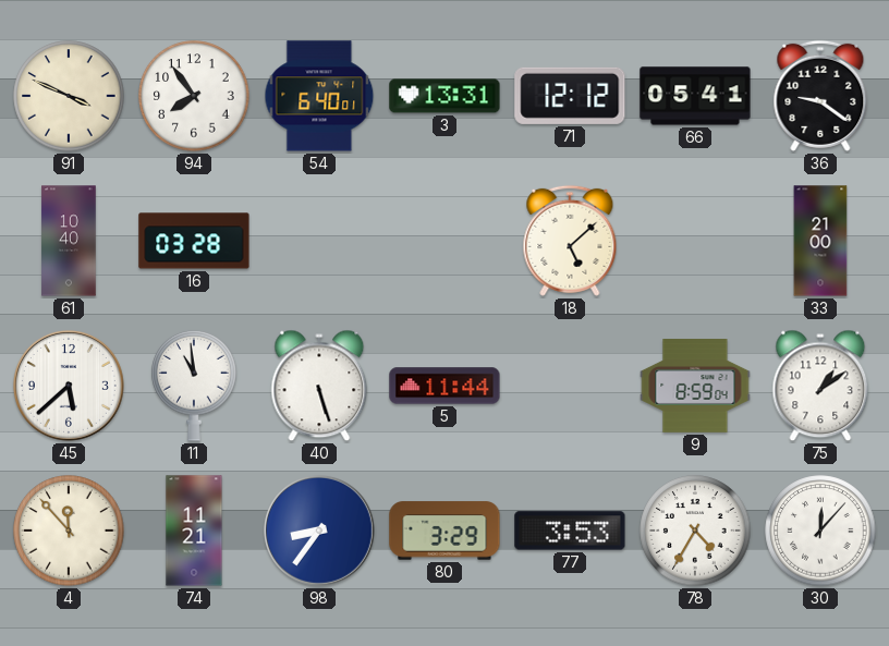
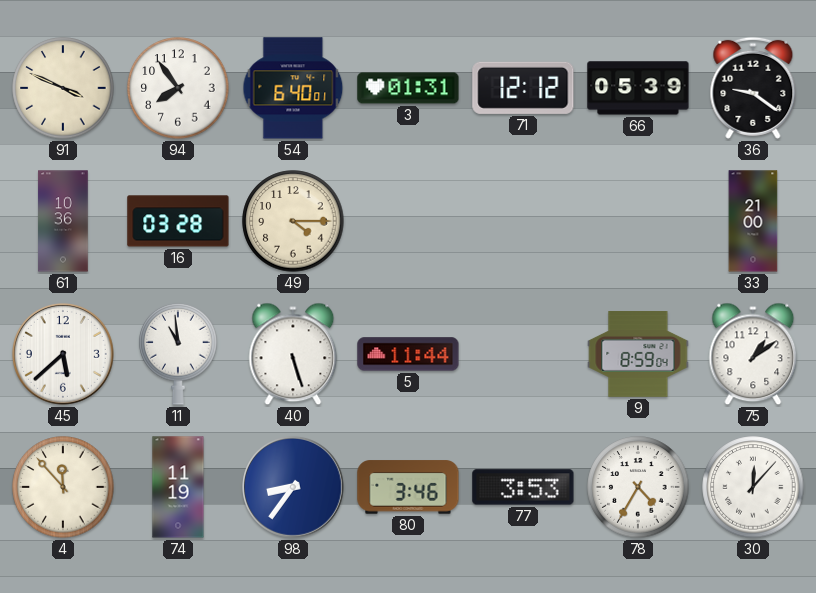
3: 13:31 -> 01:31
66: 05:41 -> 05:39
61: 10:40 -> 10:36
49: none -> 4:15
18: 5:08 -> none
74: 11:21 -> 11:19
80: 3:29 -> 3:46
